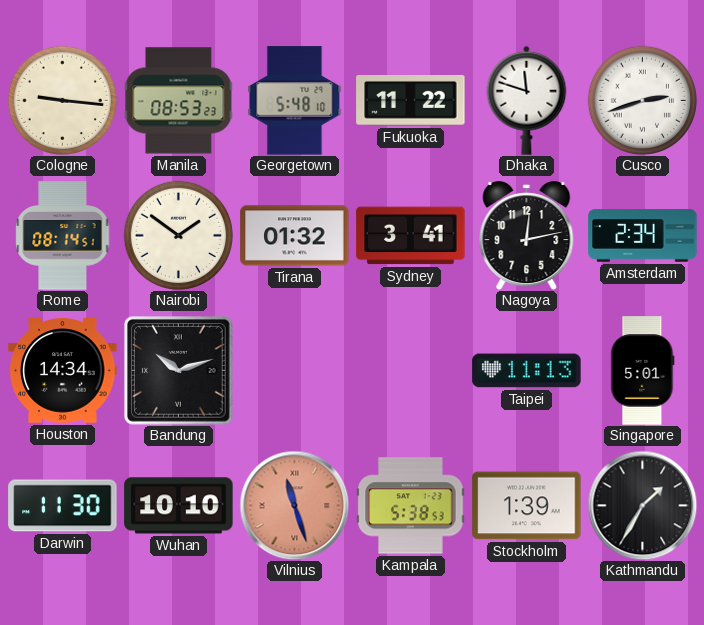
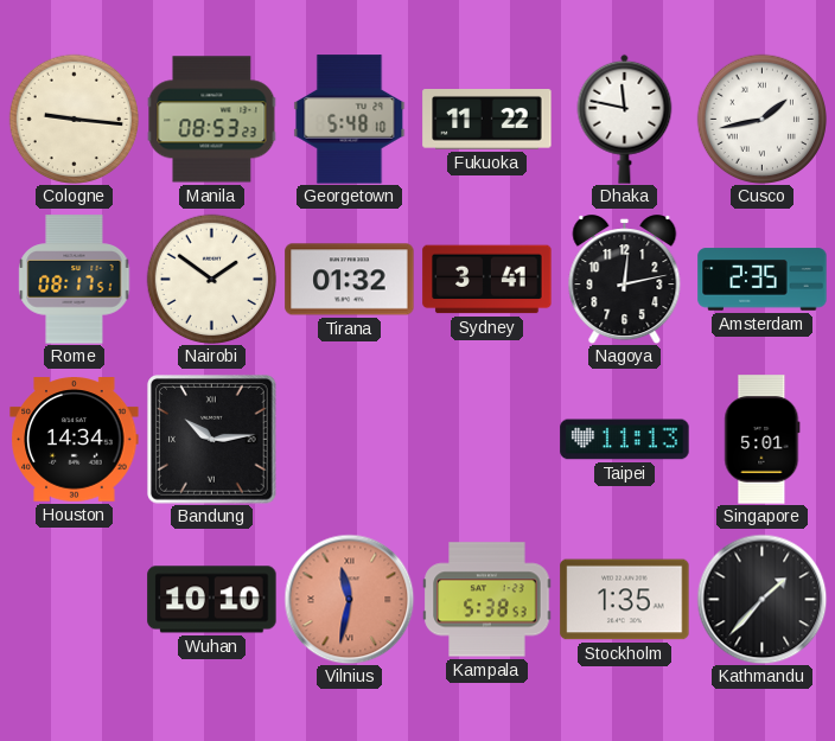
Dhaka: 11:48 -> 11:47
Cusco: 2:42 -> 1:43
Rome: 08:14 -> 08:17
Amsterdam: 2:34 -> 2:35
Bandung: 10:12 -> 10:14
Darwin: 11:30 -> none
Vilnius: 11:27 -> 11:32
Stockholm: 1:39 -> 1:35
Kathmandu: 1:35 -> 1:37
